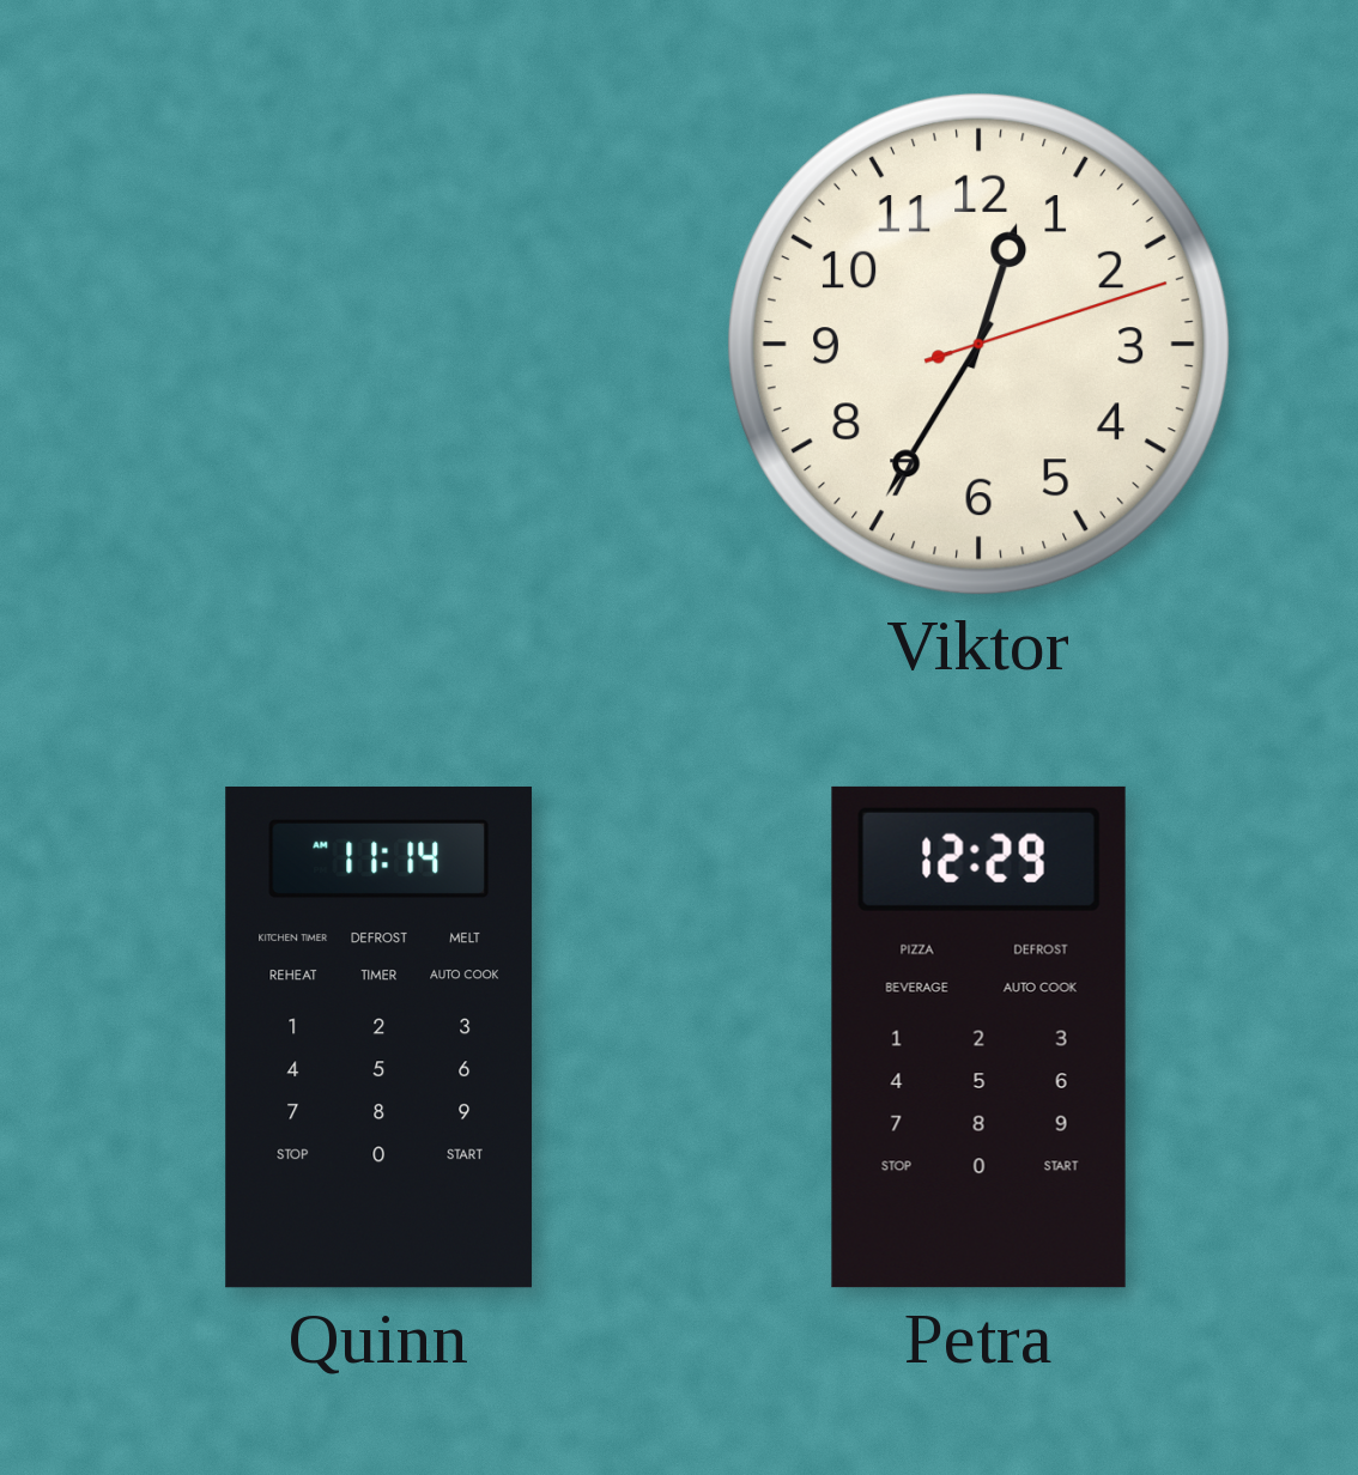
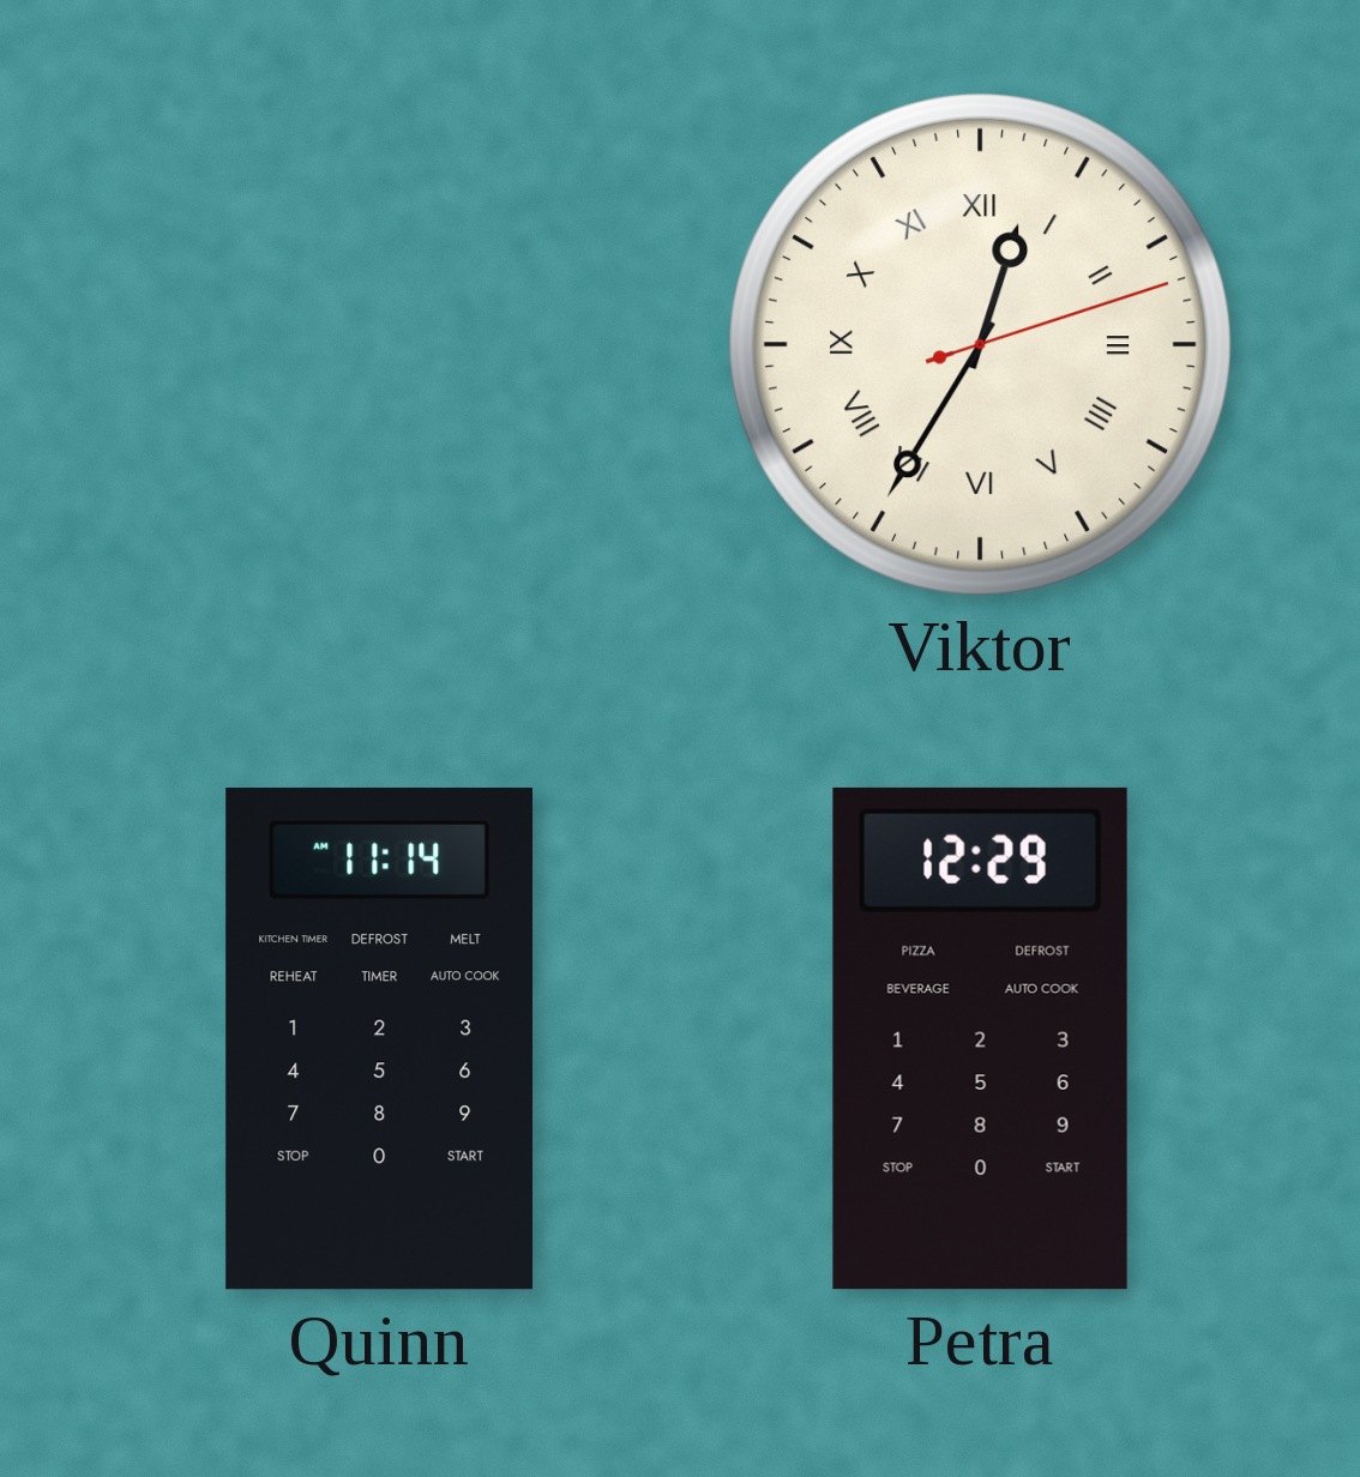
Viktor numerals: Arabic -> Roman
